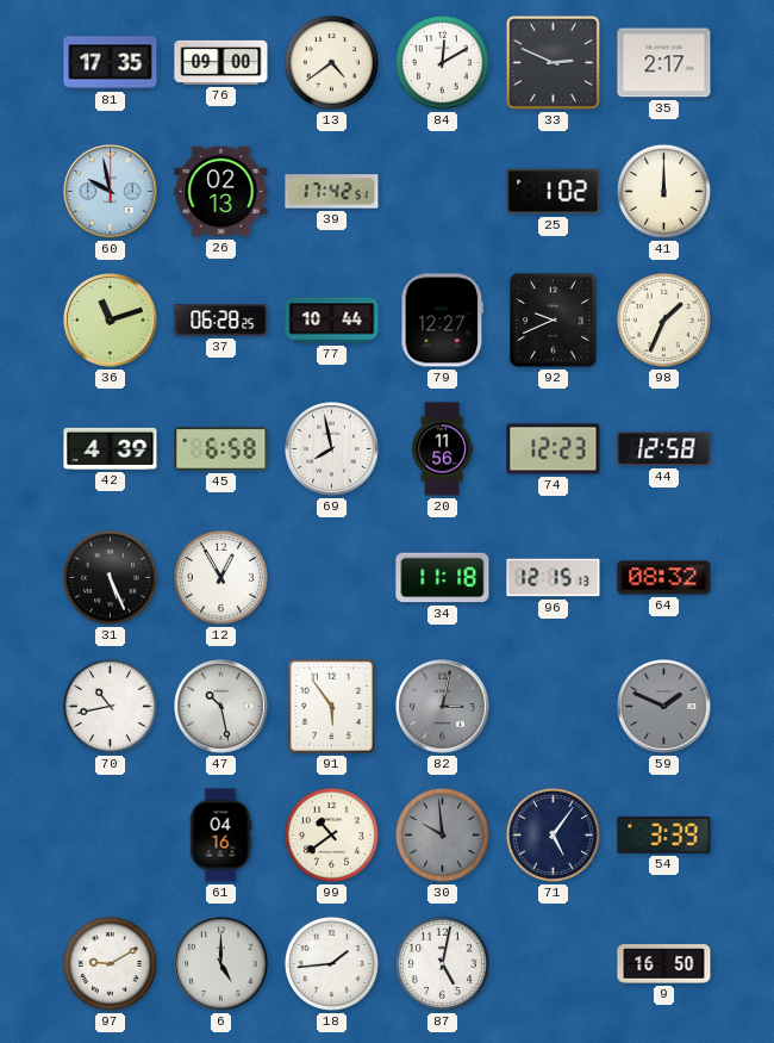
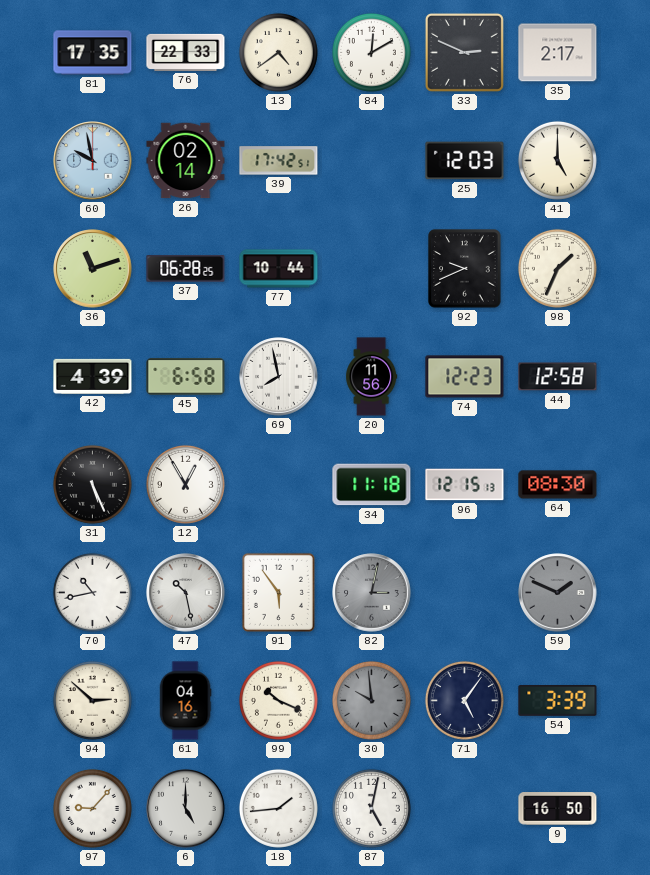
76: 09:00 -> 22:33
26: 02:13 -> 02:14
25: 1:02 -> 12:03
41: 12:00 -> 5:00
79: 12:27 -> none
64: 08:32 -> 08:30
94: none -> 2:52
99: 10:39 -> 10:19
97: 9:10 -> 9:07
